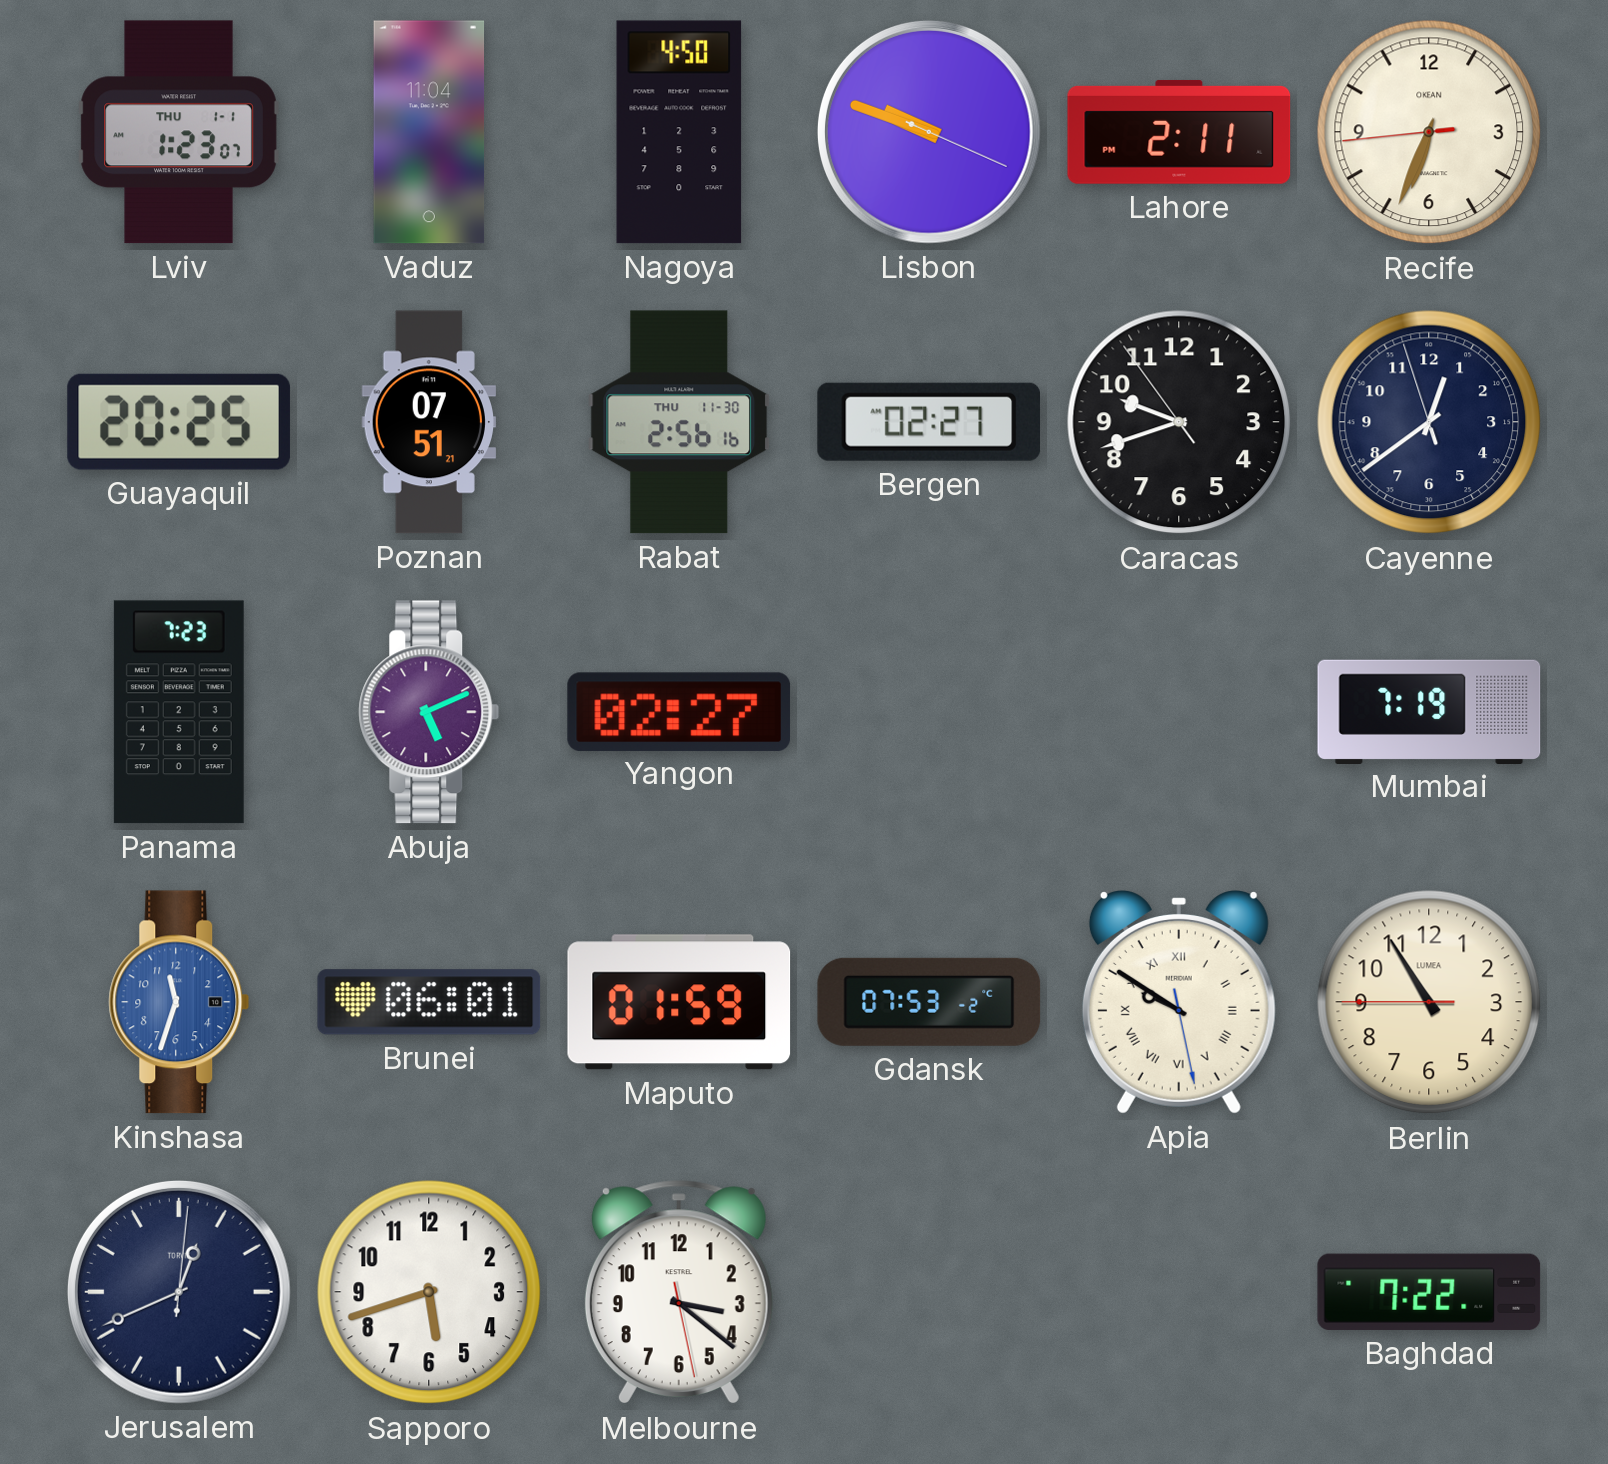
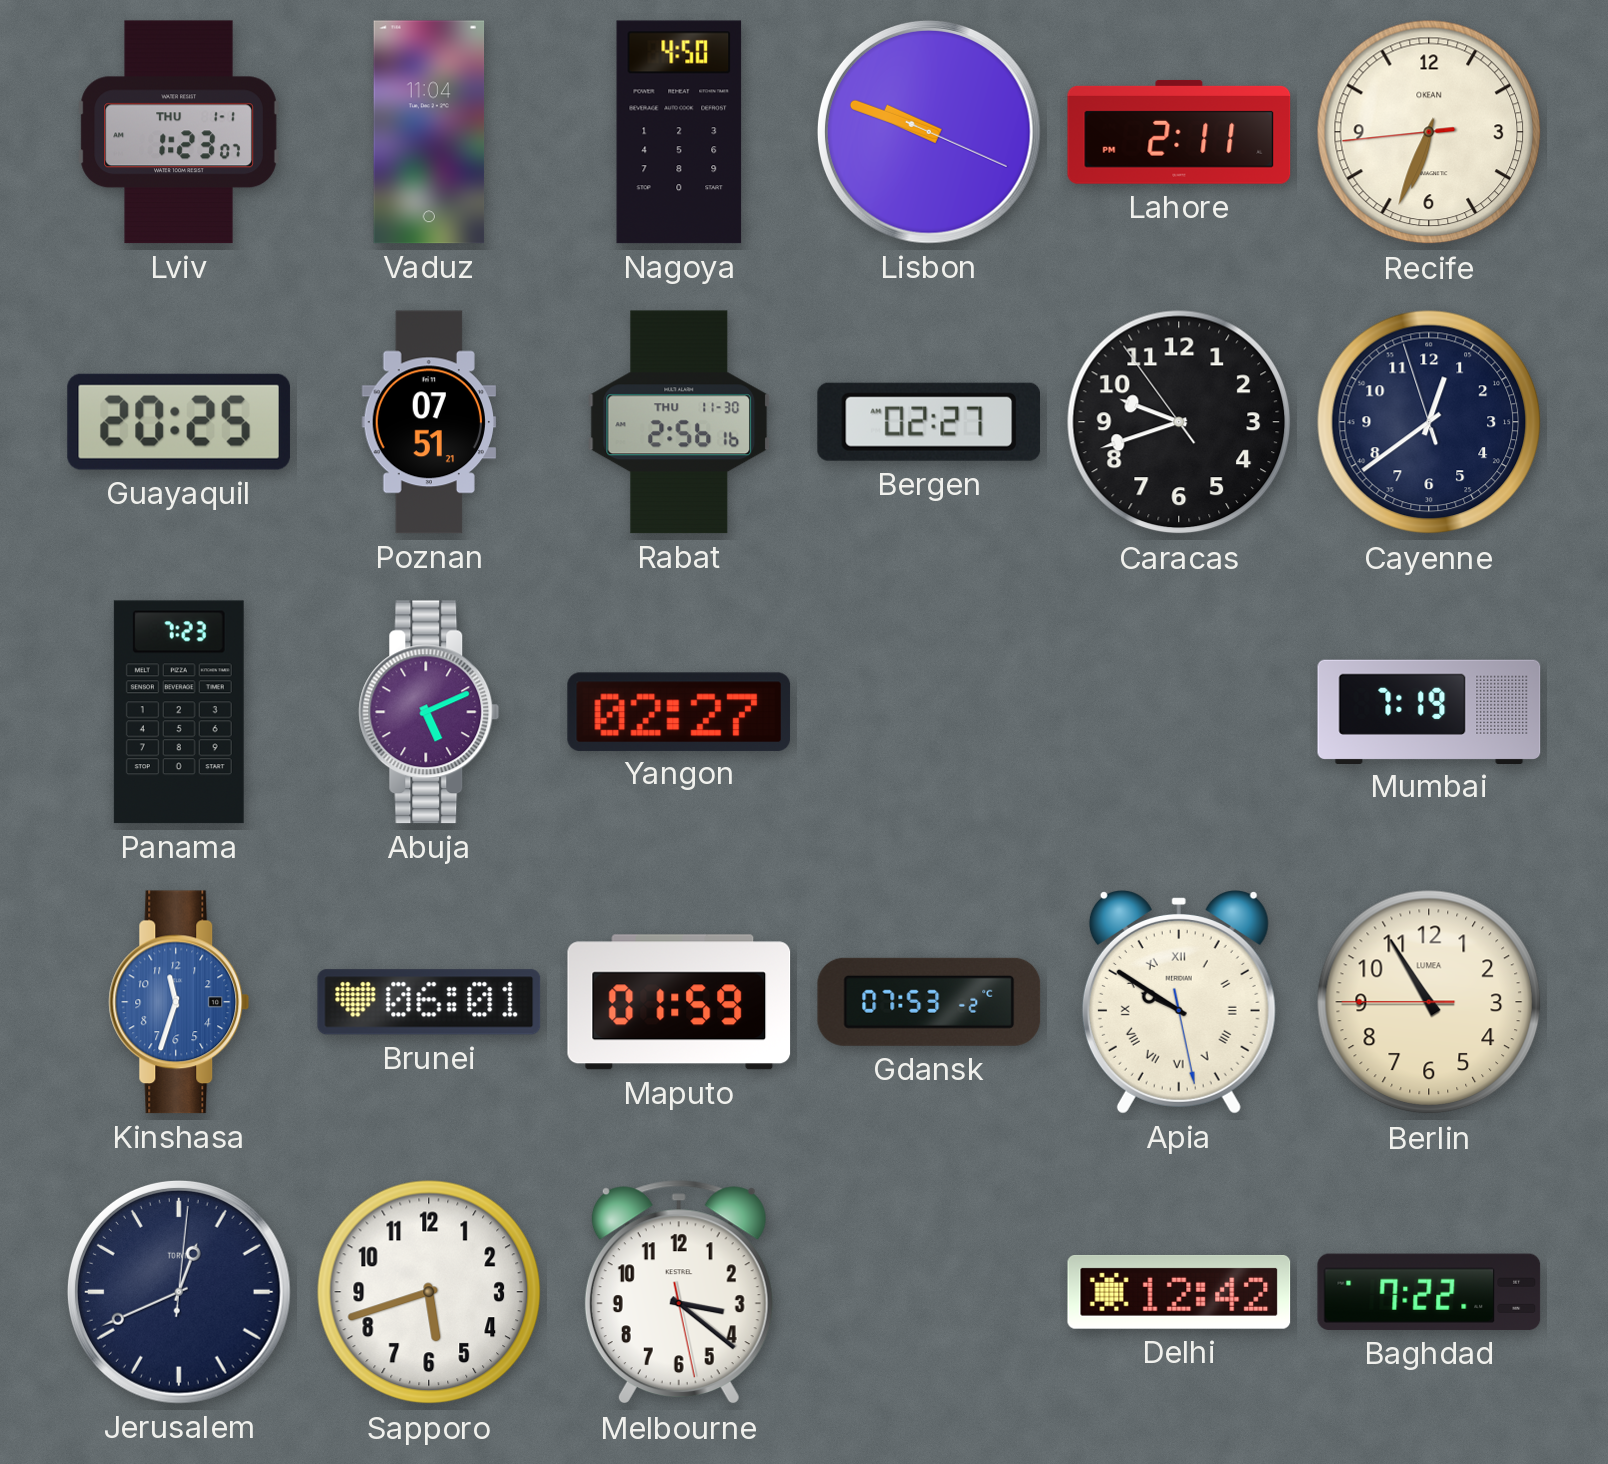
Delhi: none -> 12:42
